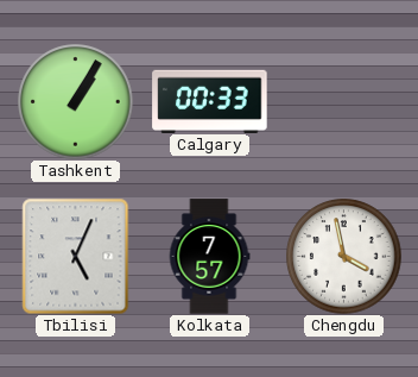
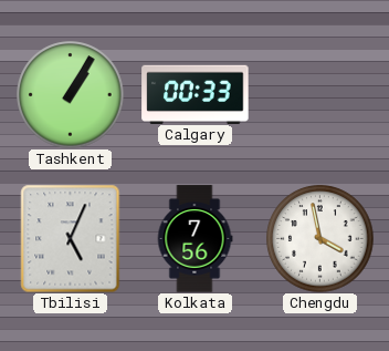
Kolkata: 7:57 -> 7:56
